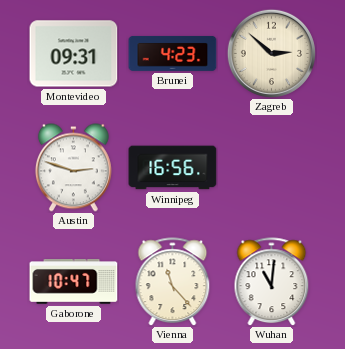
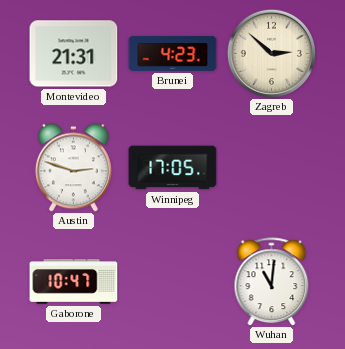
Montevideo: 09:31 -> 21:31
Winnipeg: 16:56 -> 17:05
Vienna: 11:23 -> none
